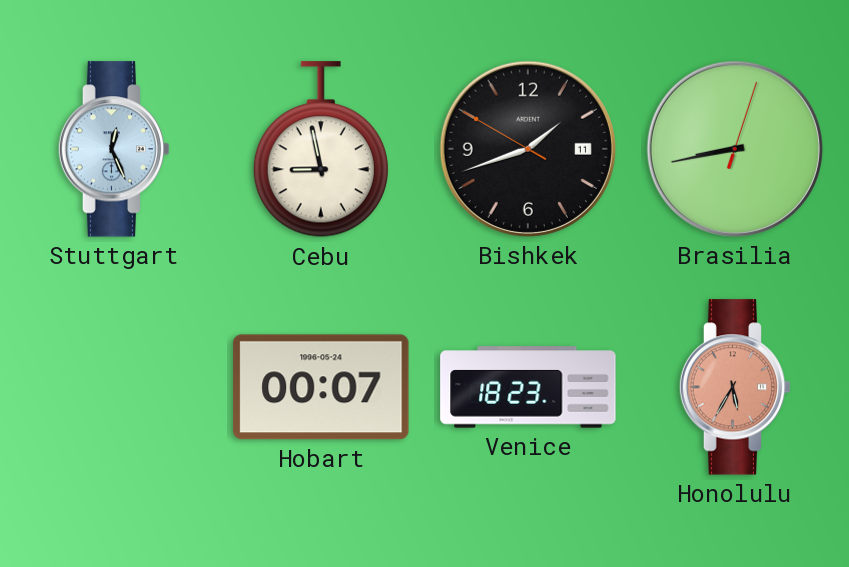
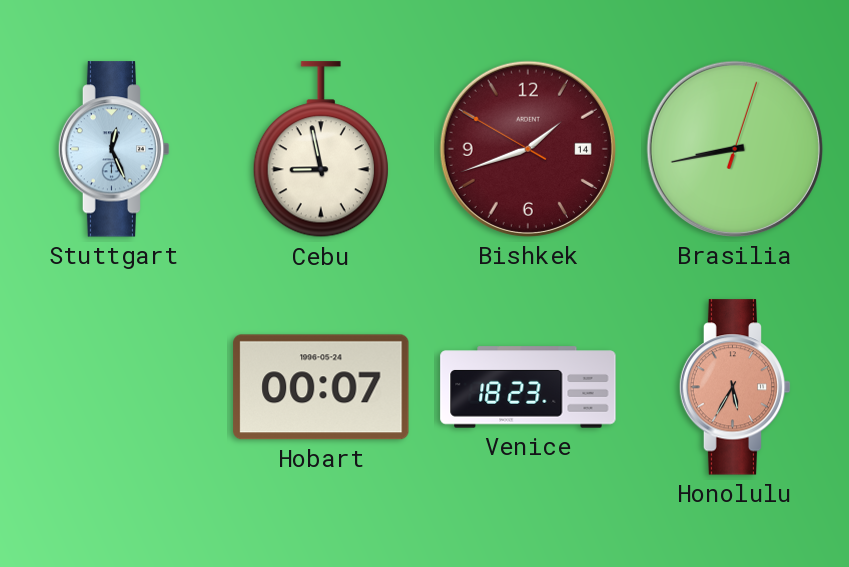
Bishkek date: 11 -> 14
Bishkek dial: black -> burgundy
